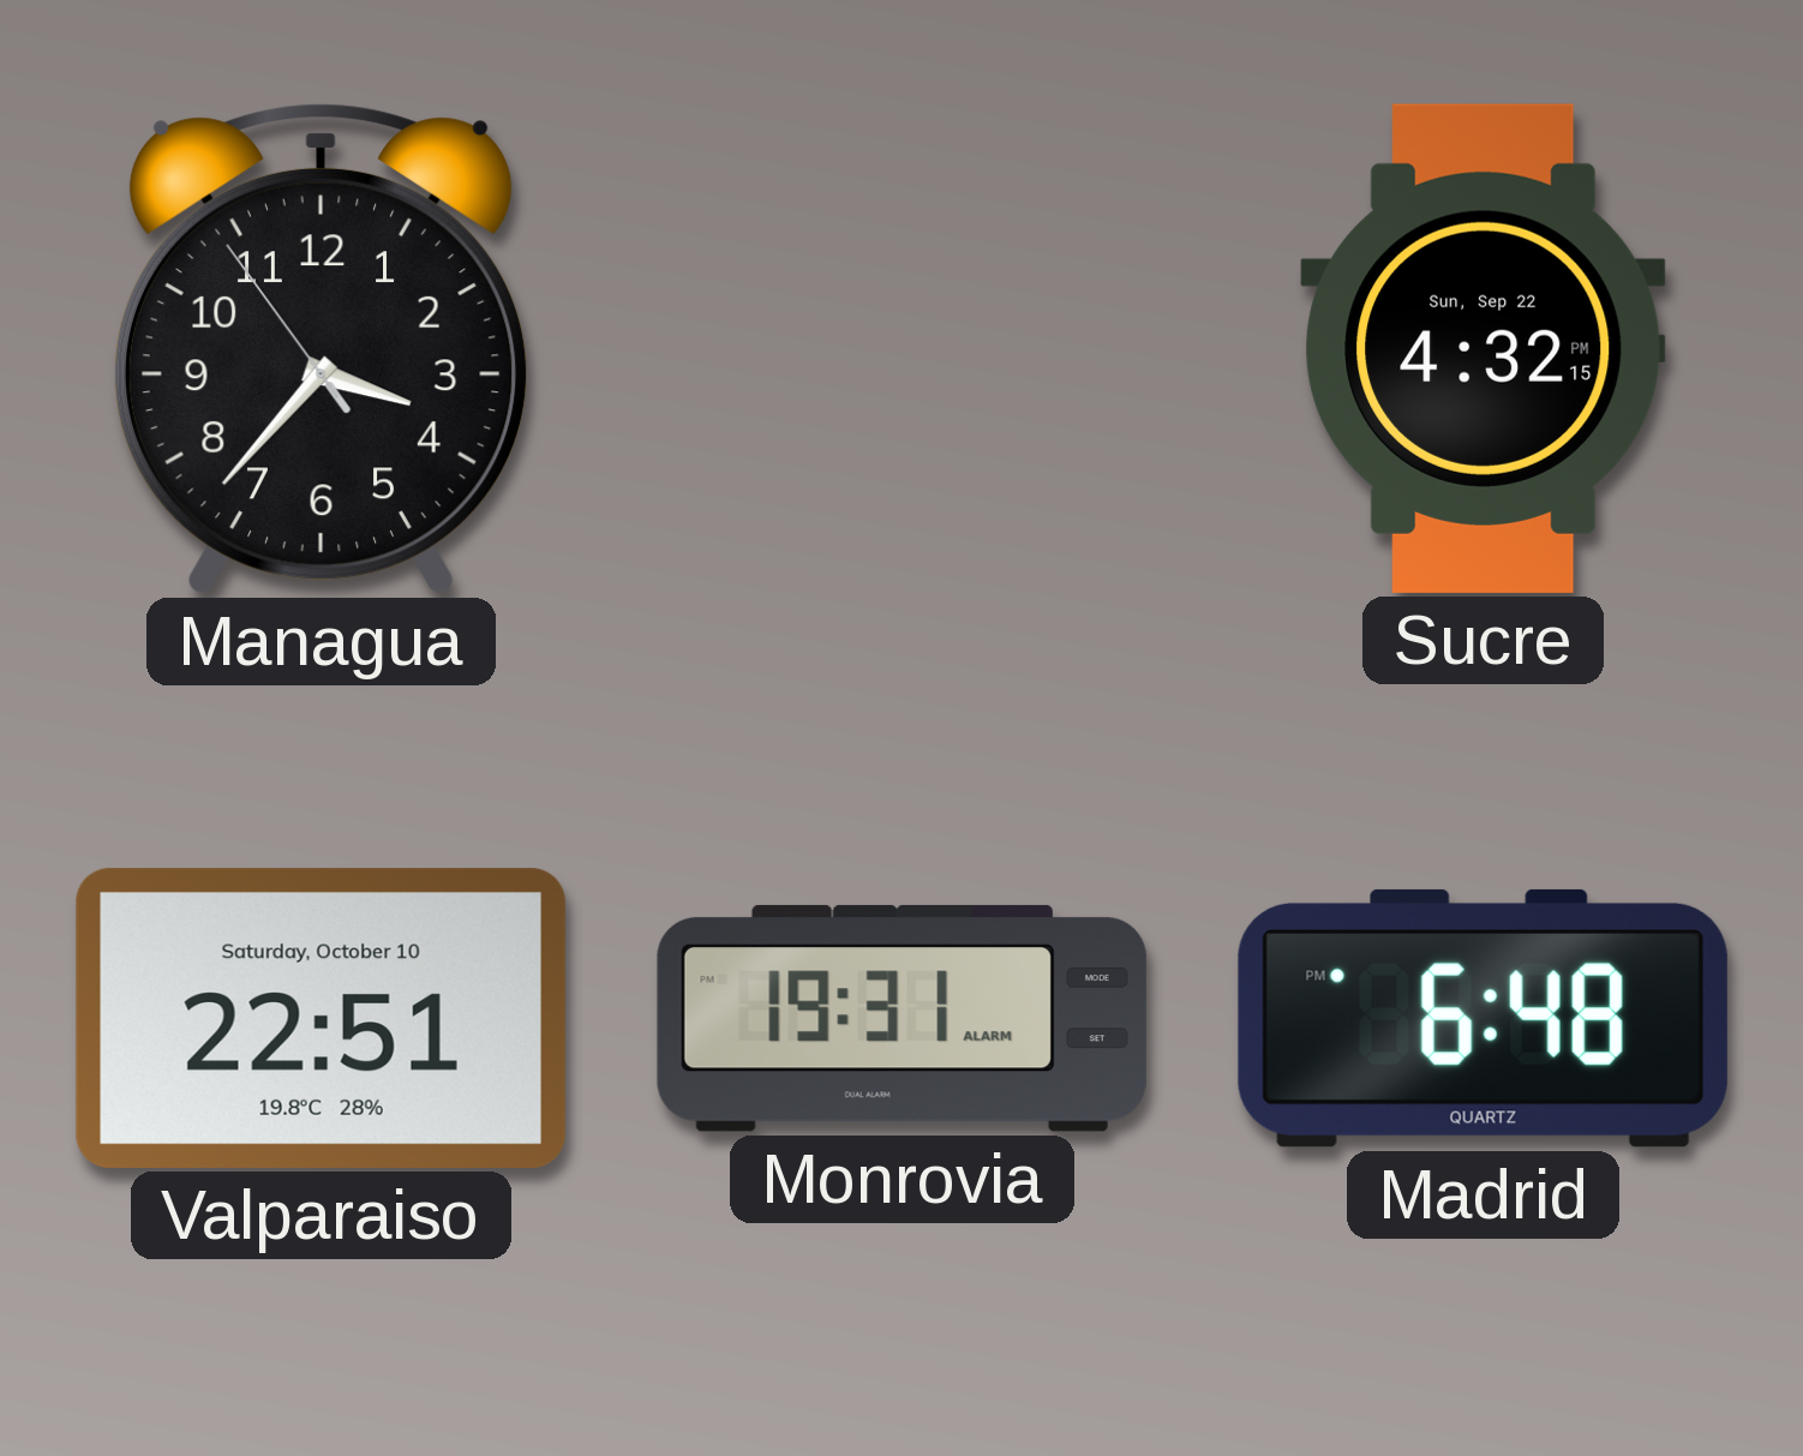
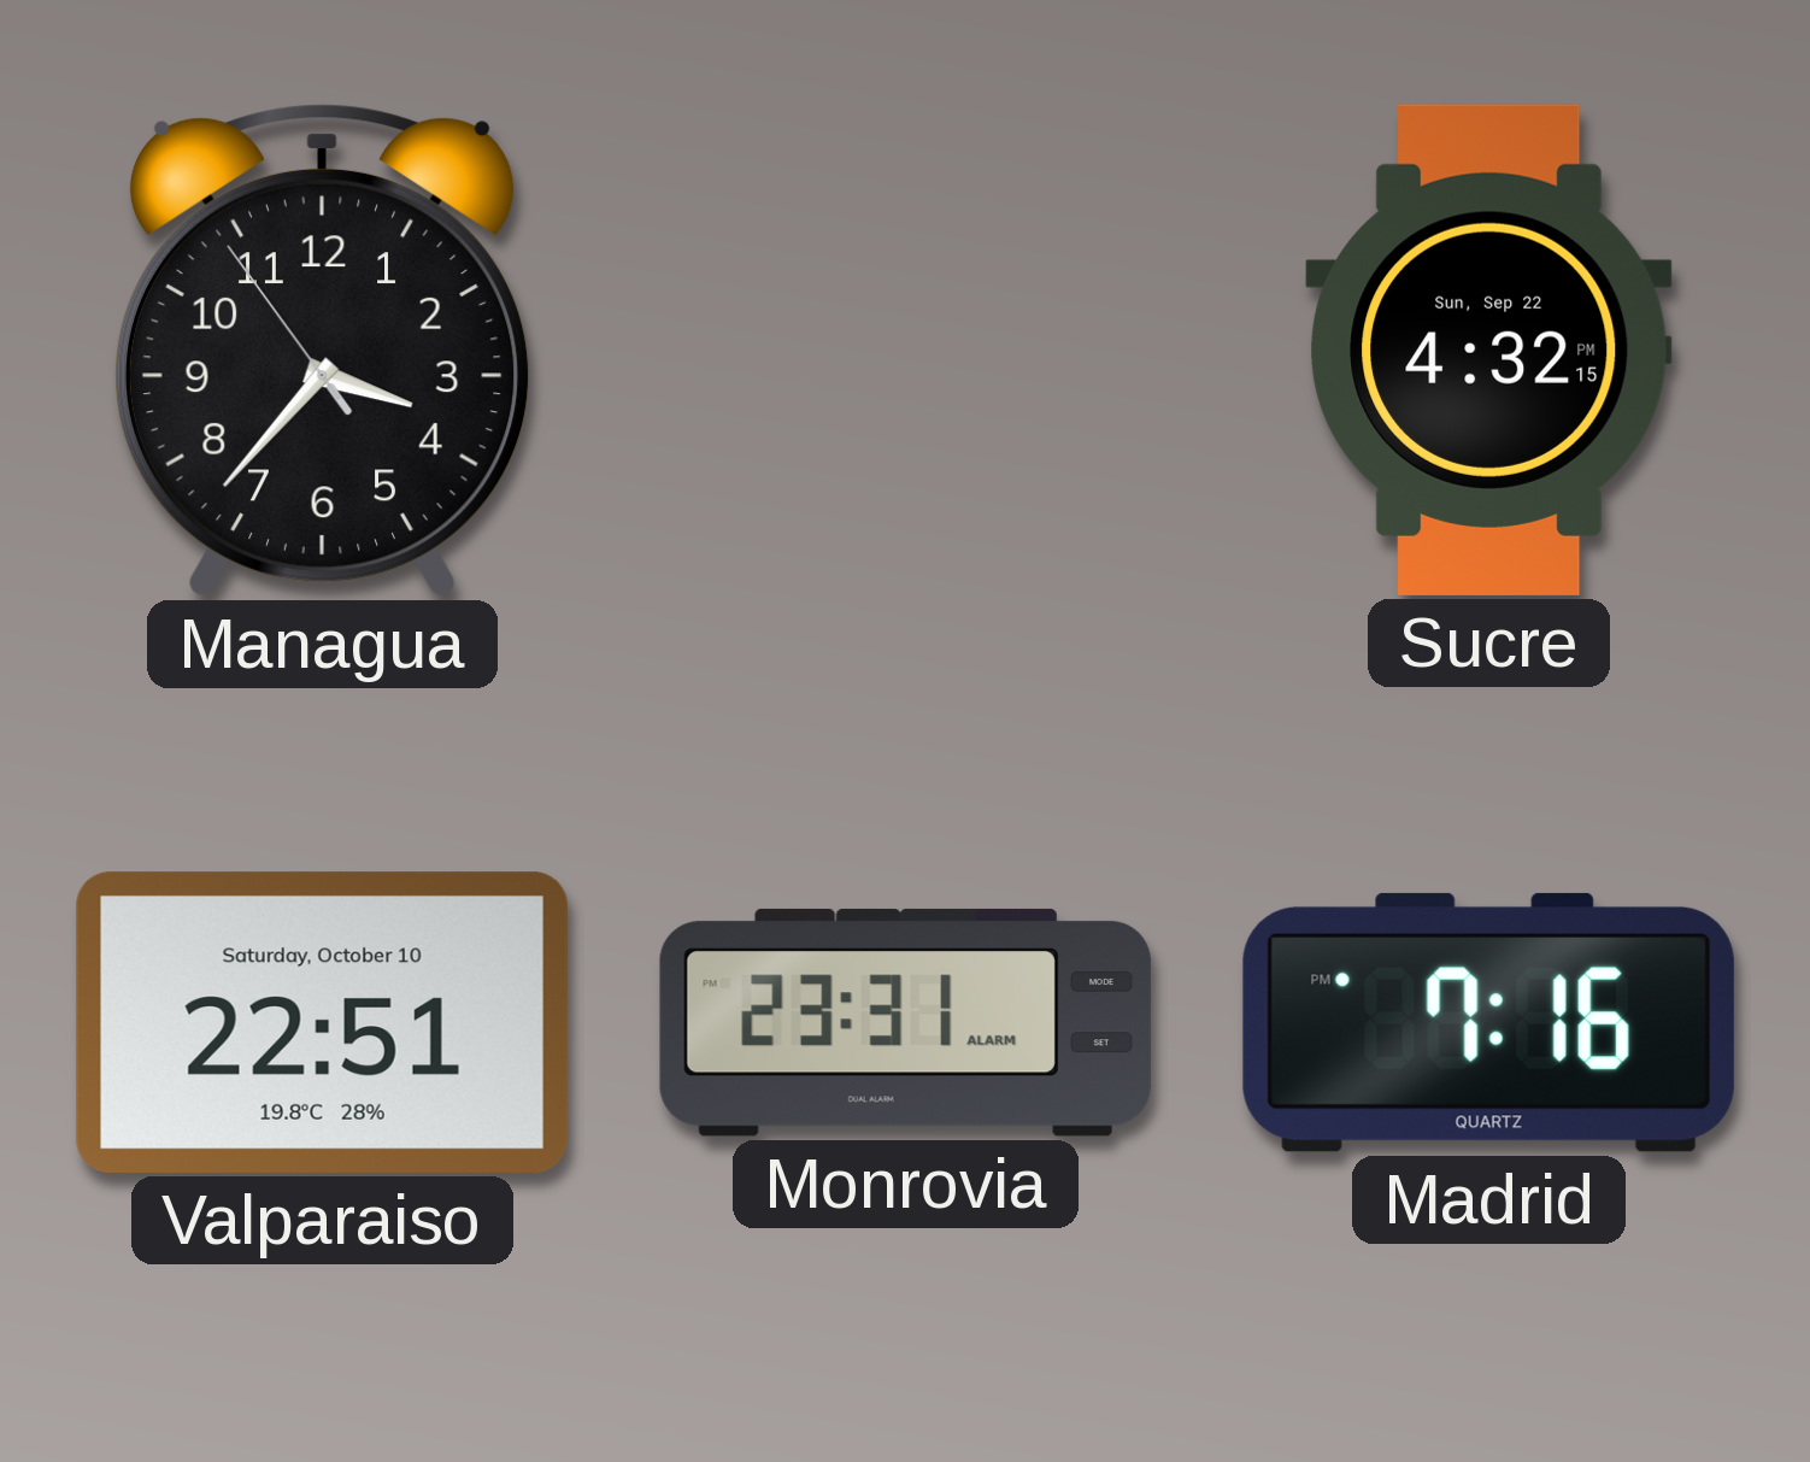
Monrovia: 19:31 -> 23:31
Madrid: 6:48 -> 7:16
